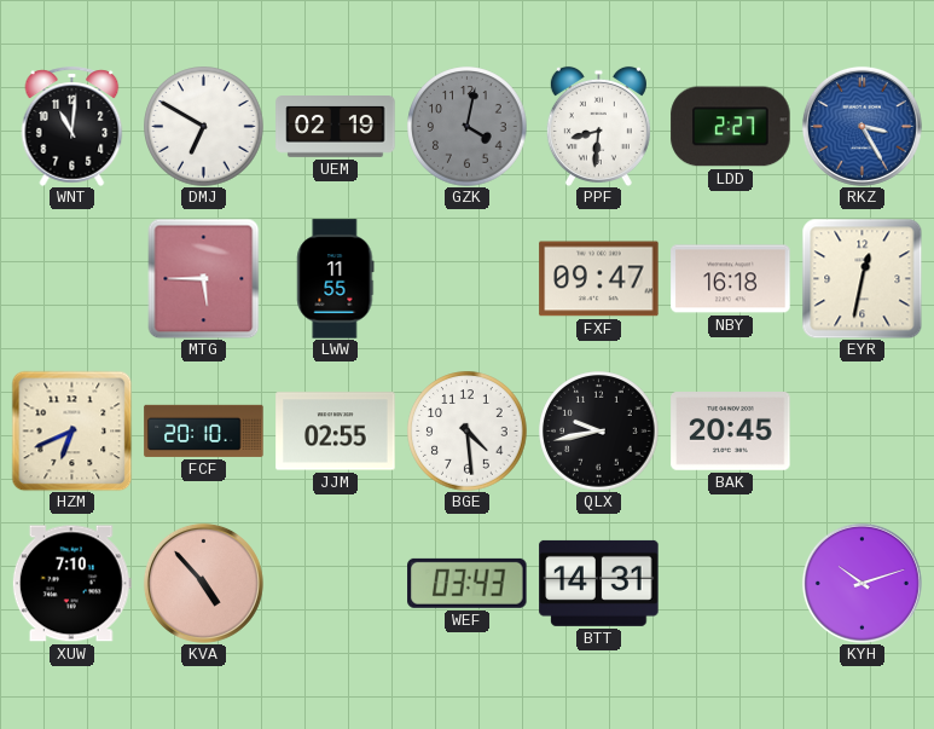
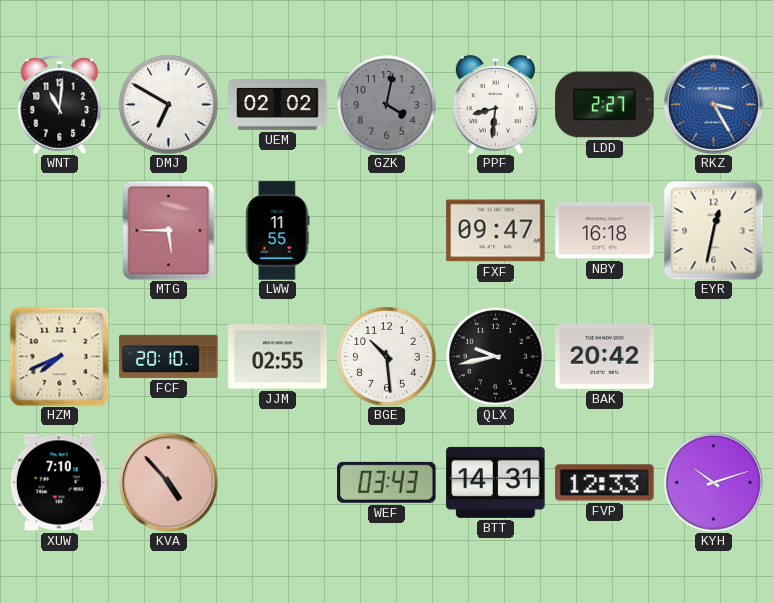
UEM: 02:19 -> 02:02
HZM: 6:41 -> 7:41
BGE: 4:29 -> 10:29
BAK: 20:45 -> 20:42
FVP: none -> 12:33
